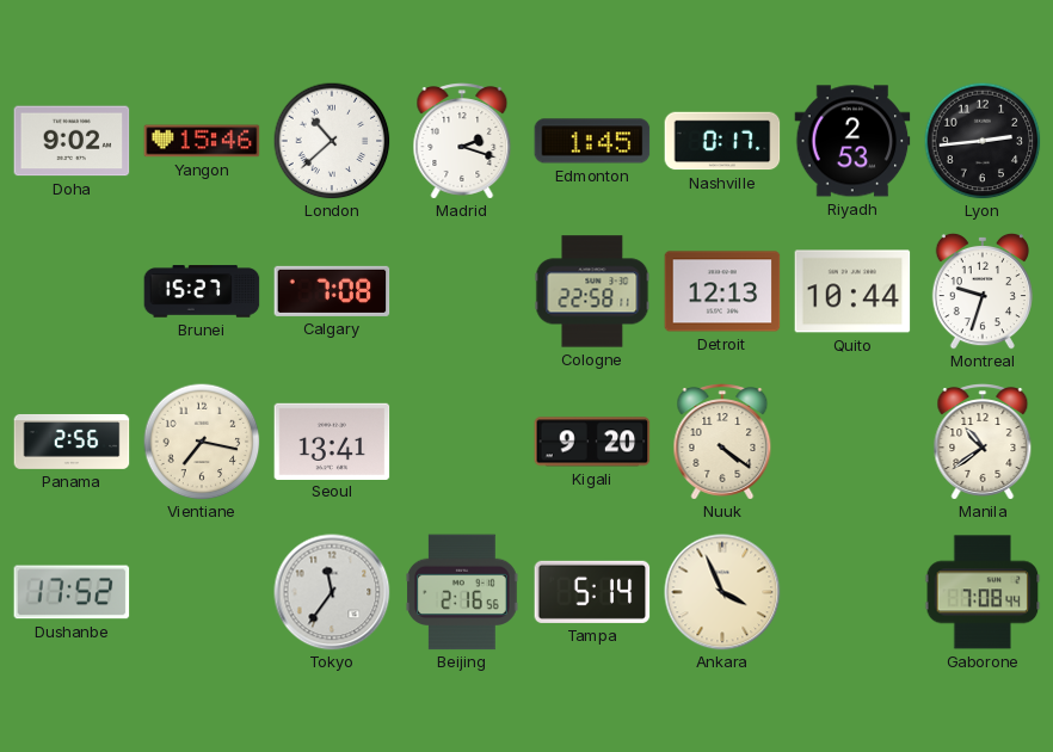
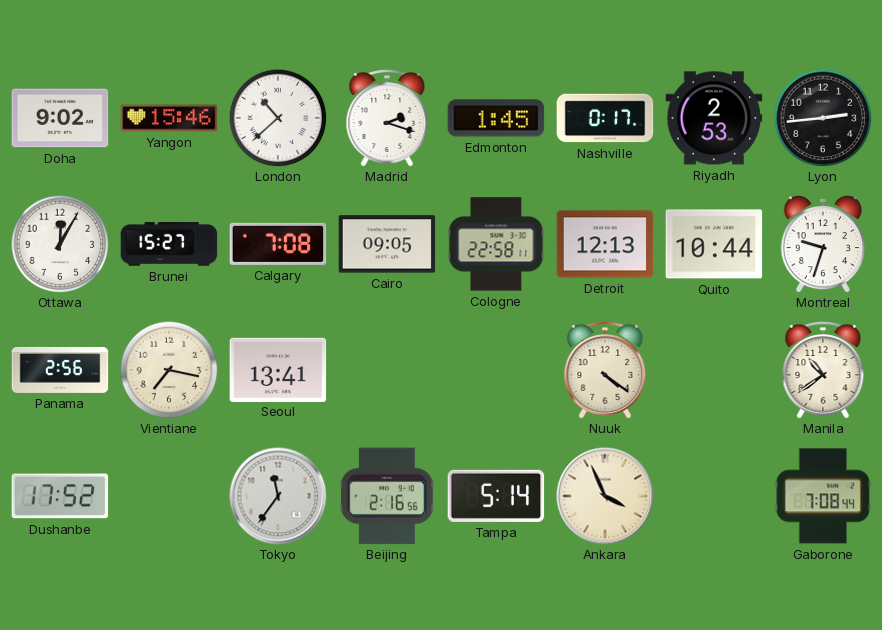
Ottawa: none -> 12:05
Cairo: none -> 09:05
Kigali: 9:20 -> none
